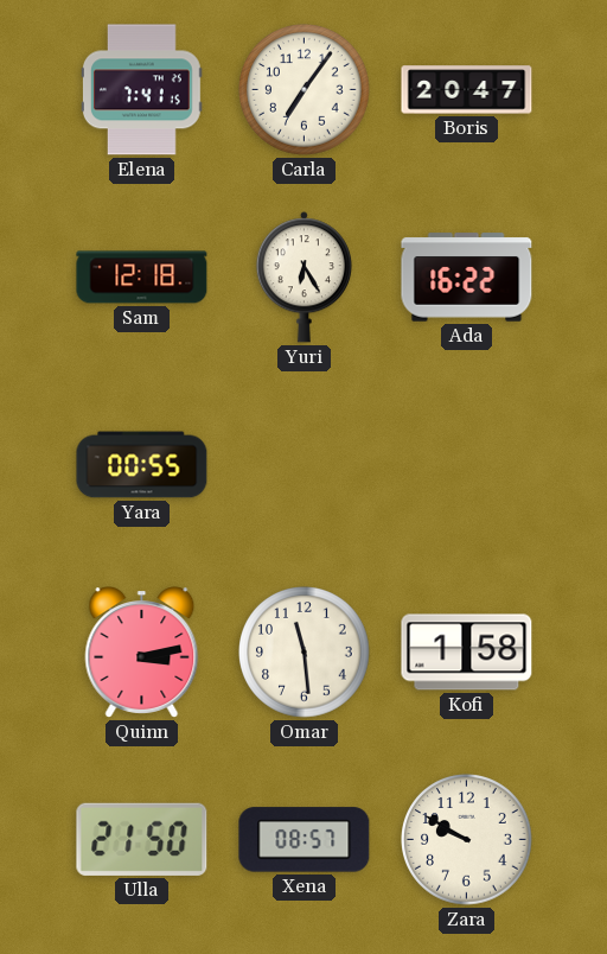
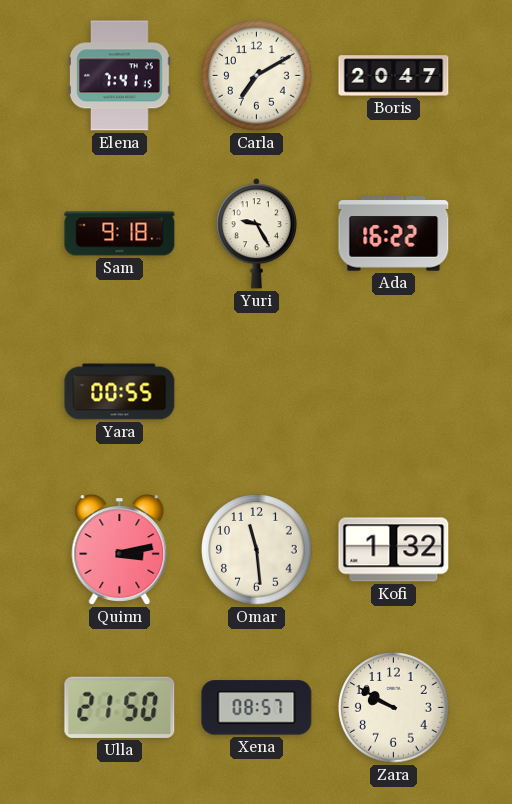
Carla: 7:06 -> 7:10
Sam: 12:18 -> 9:18
Yuri: 6:25 -> 9:25
Kofi: 1:58 -> 1:32
